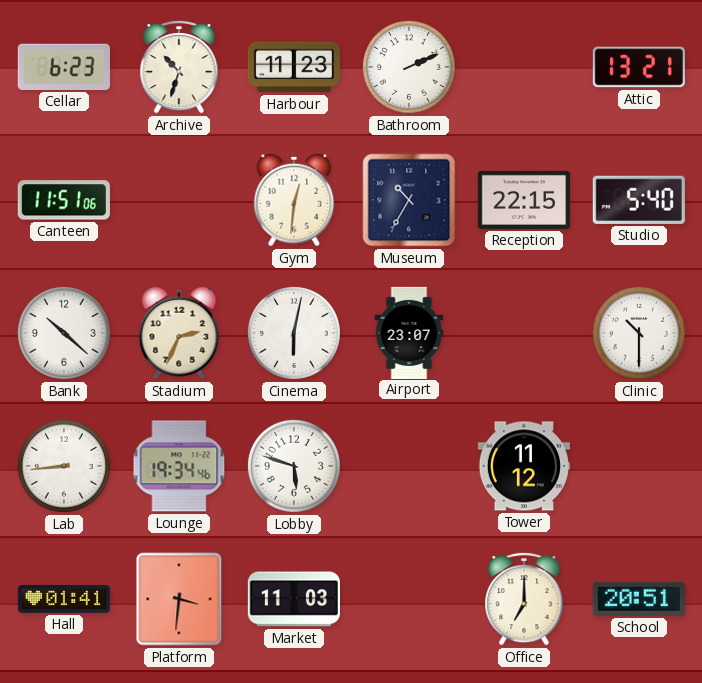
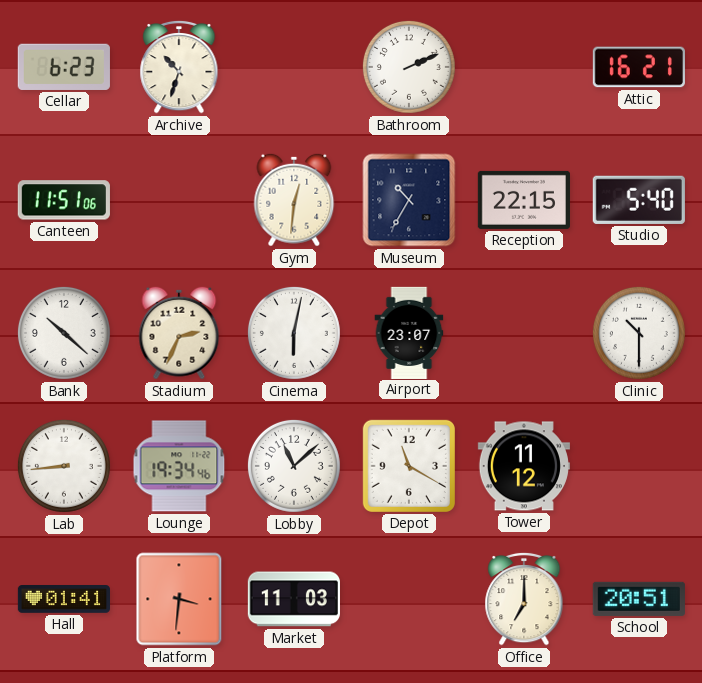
Harbour: 11:23 -> none
Attic: 13:21 -> 16:21
Lobby: 5:48 -> 11:08
Depot: none -> 11:20
